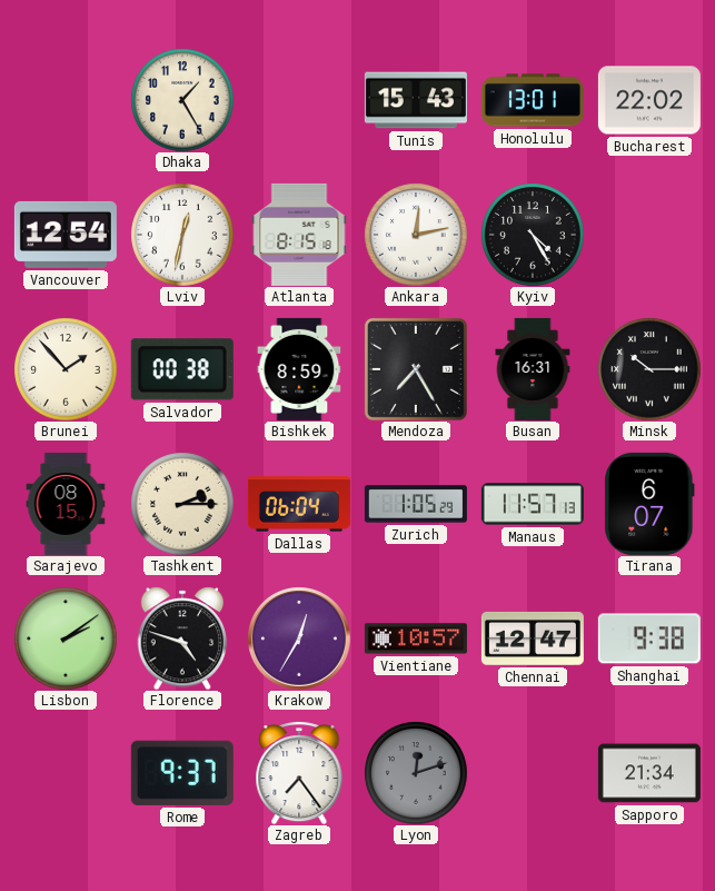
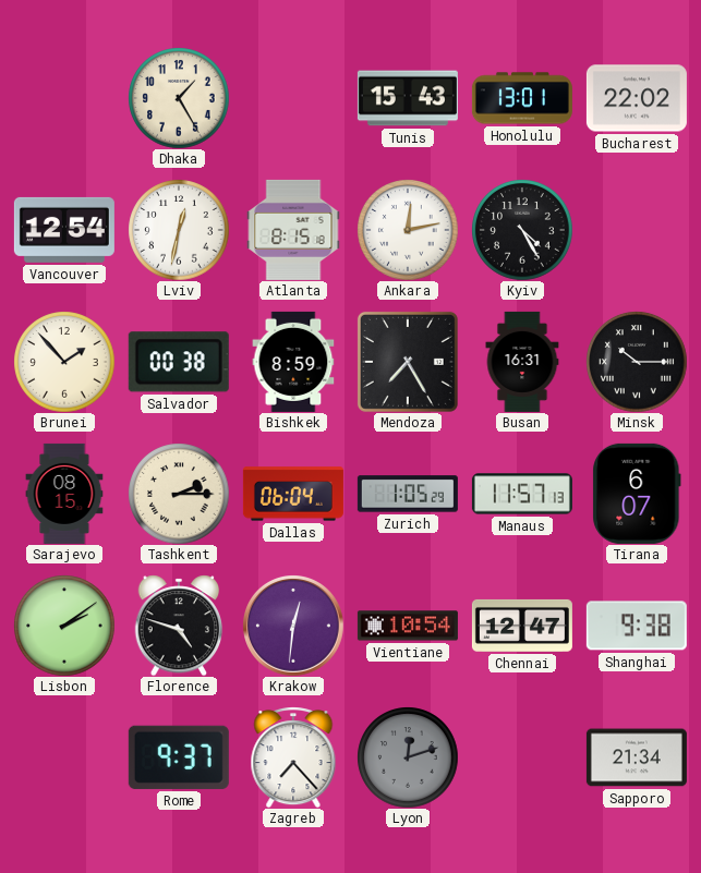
Krakow: 12:35 -> 12:31
Vientiane: 10:57 -> 10:54
Zagreb: 7:24 -> 7:23
